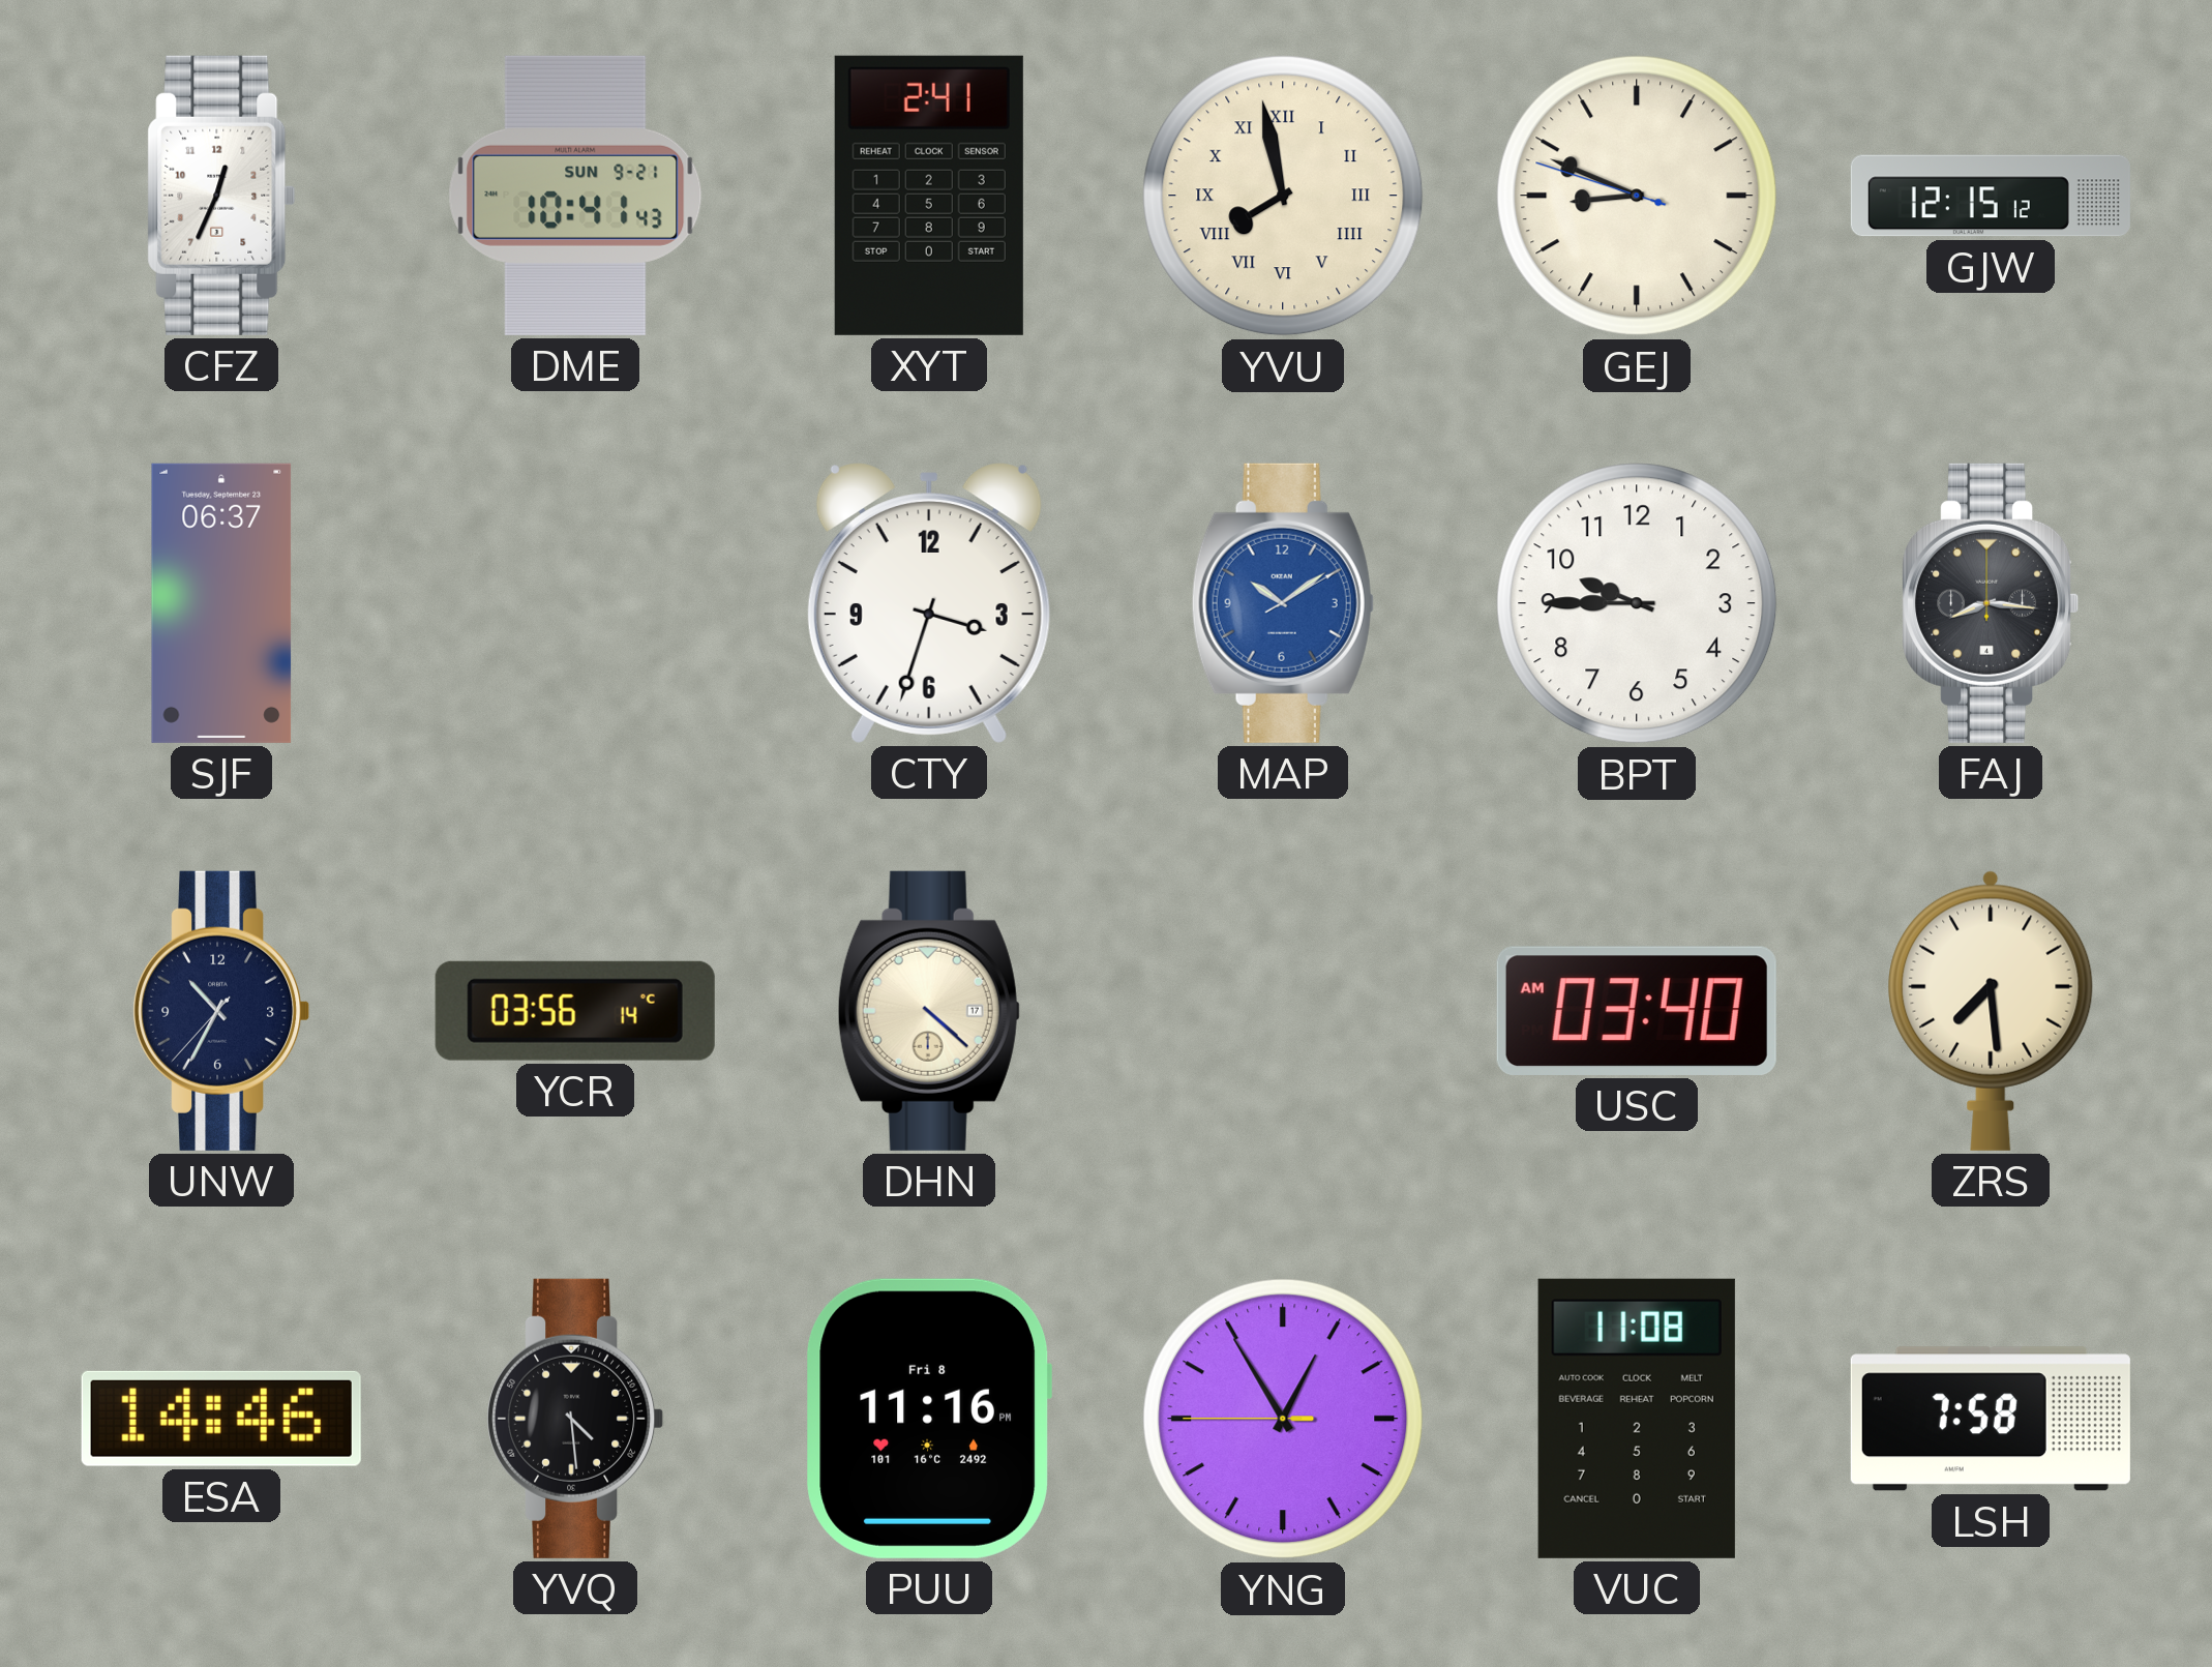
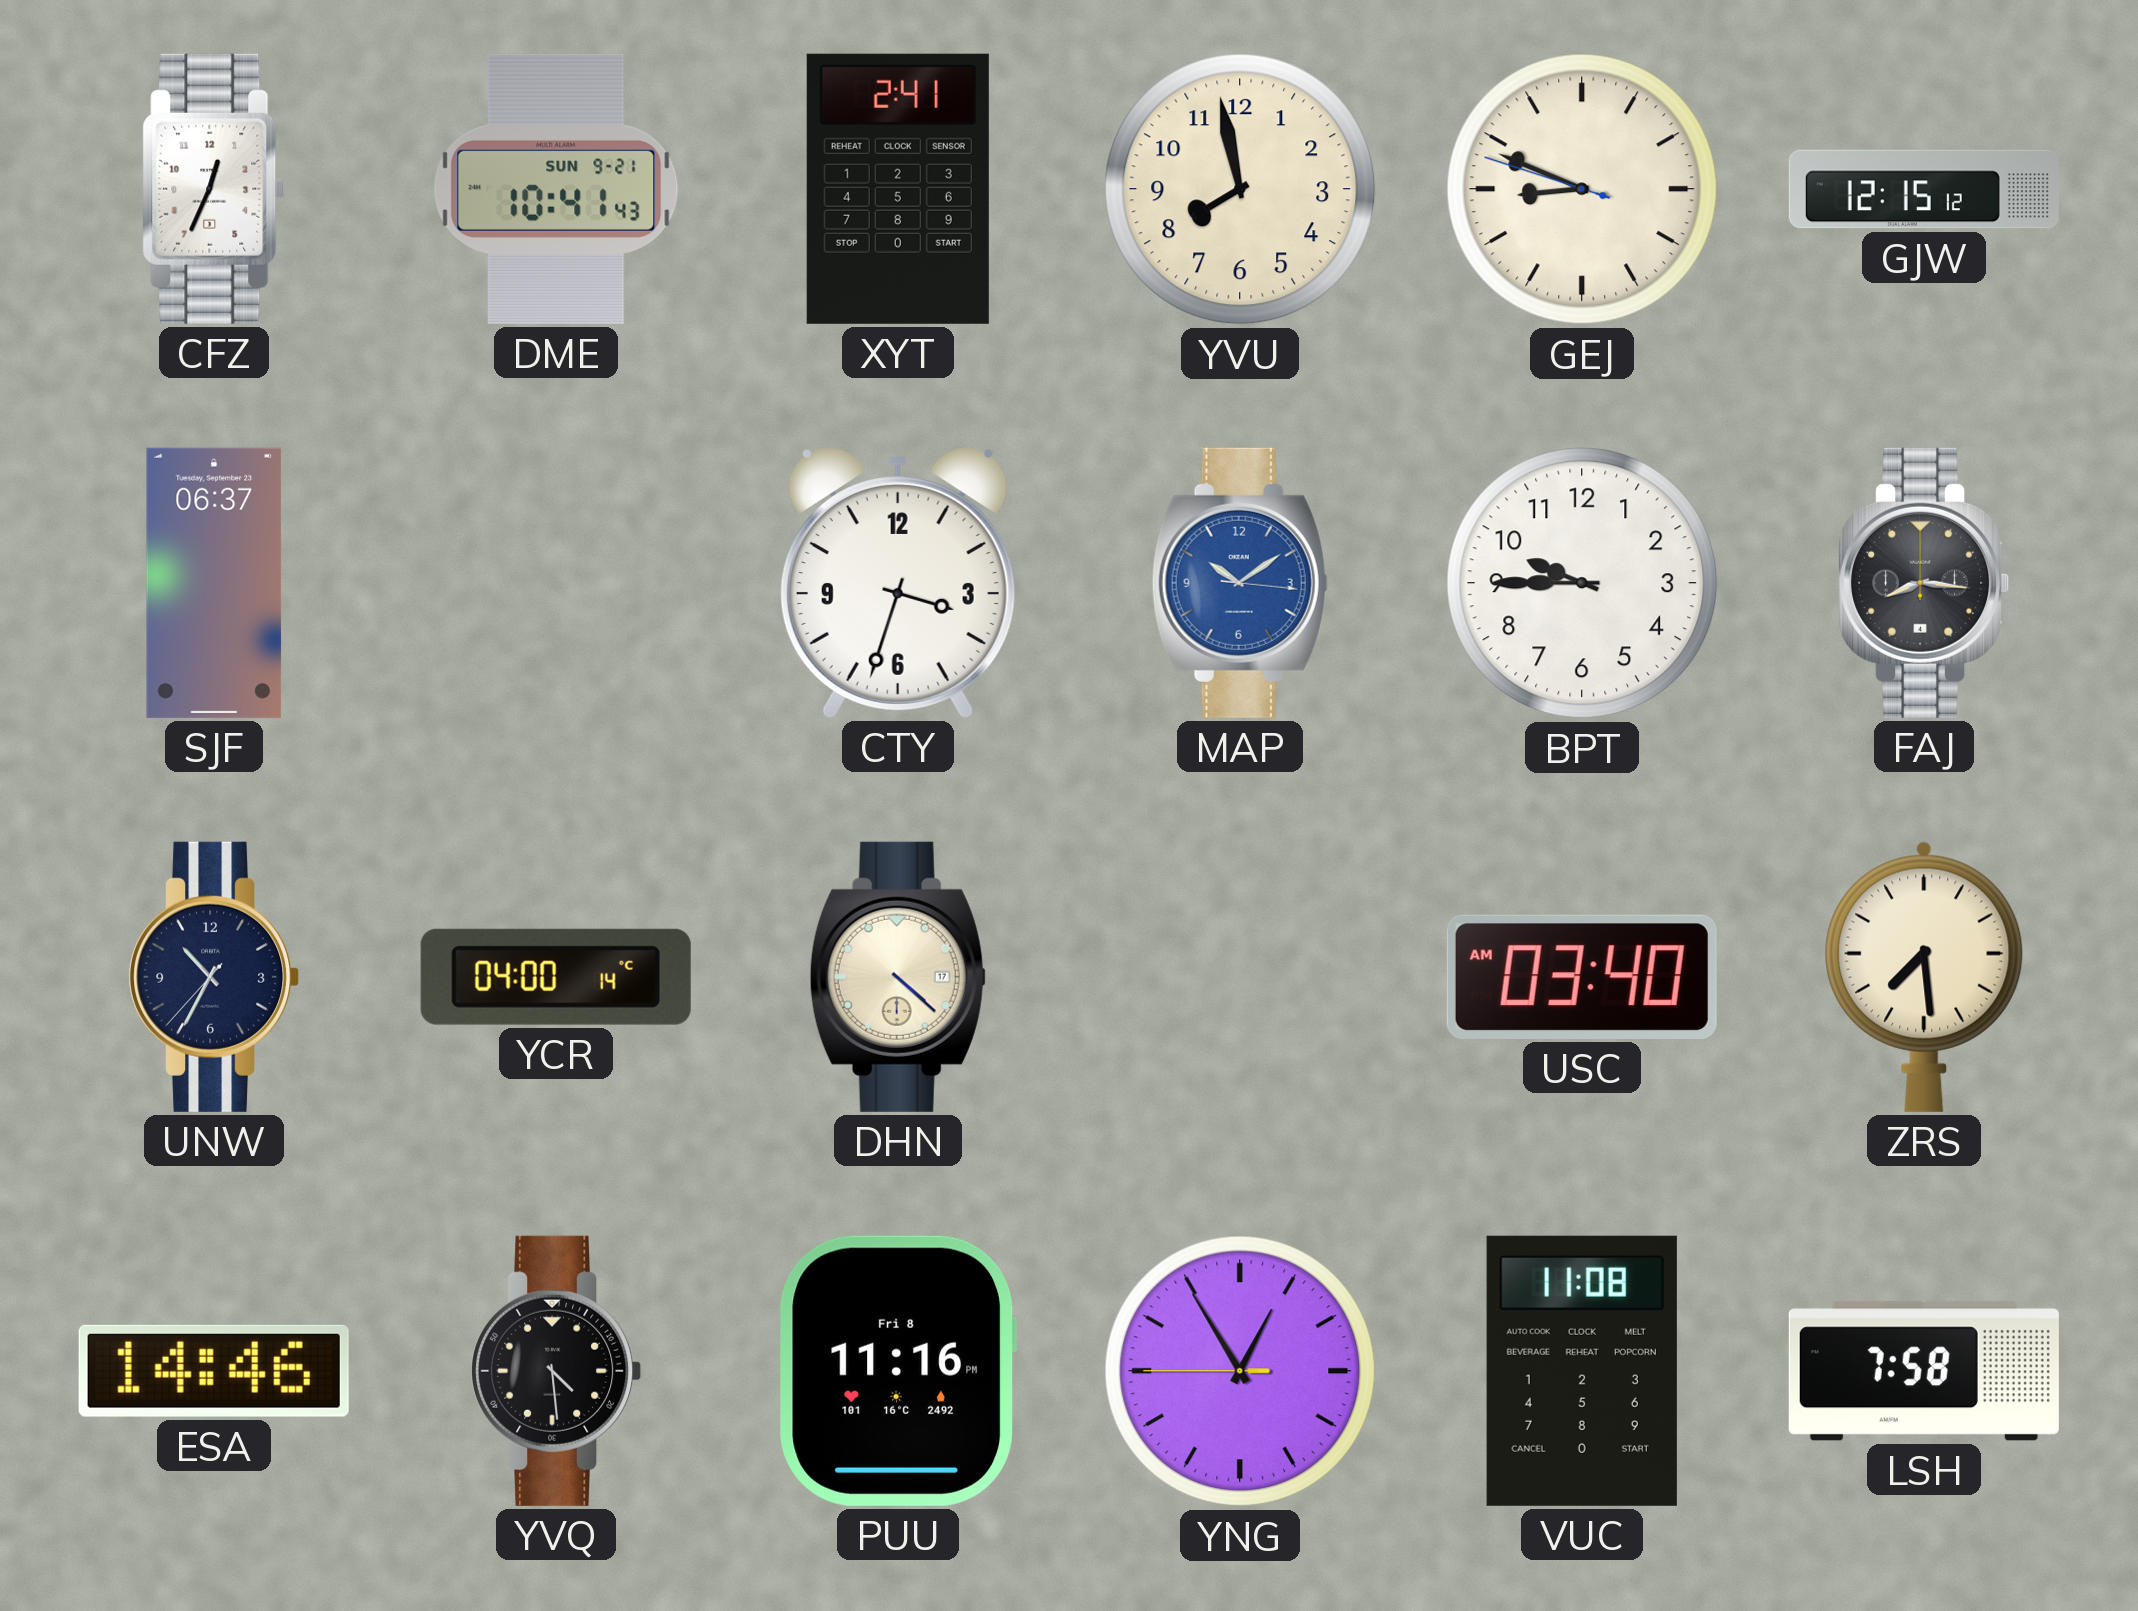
YVU numerals: Roman -> Arabic
MAP: 10:09:10 -> 10:09:16
YCR: 03:56 -> 04:00
